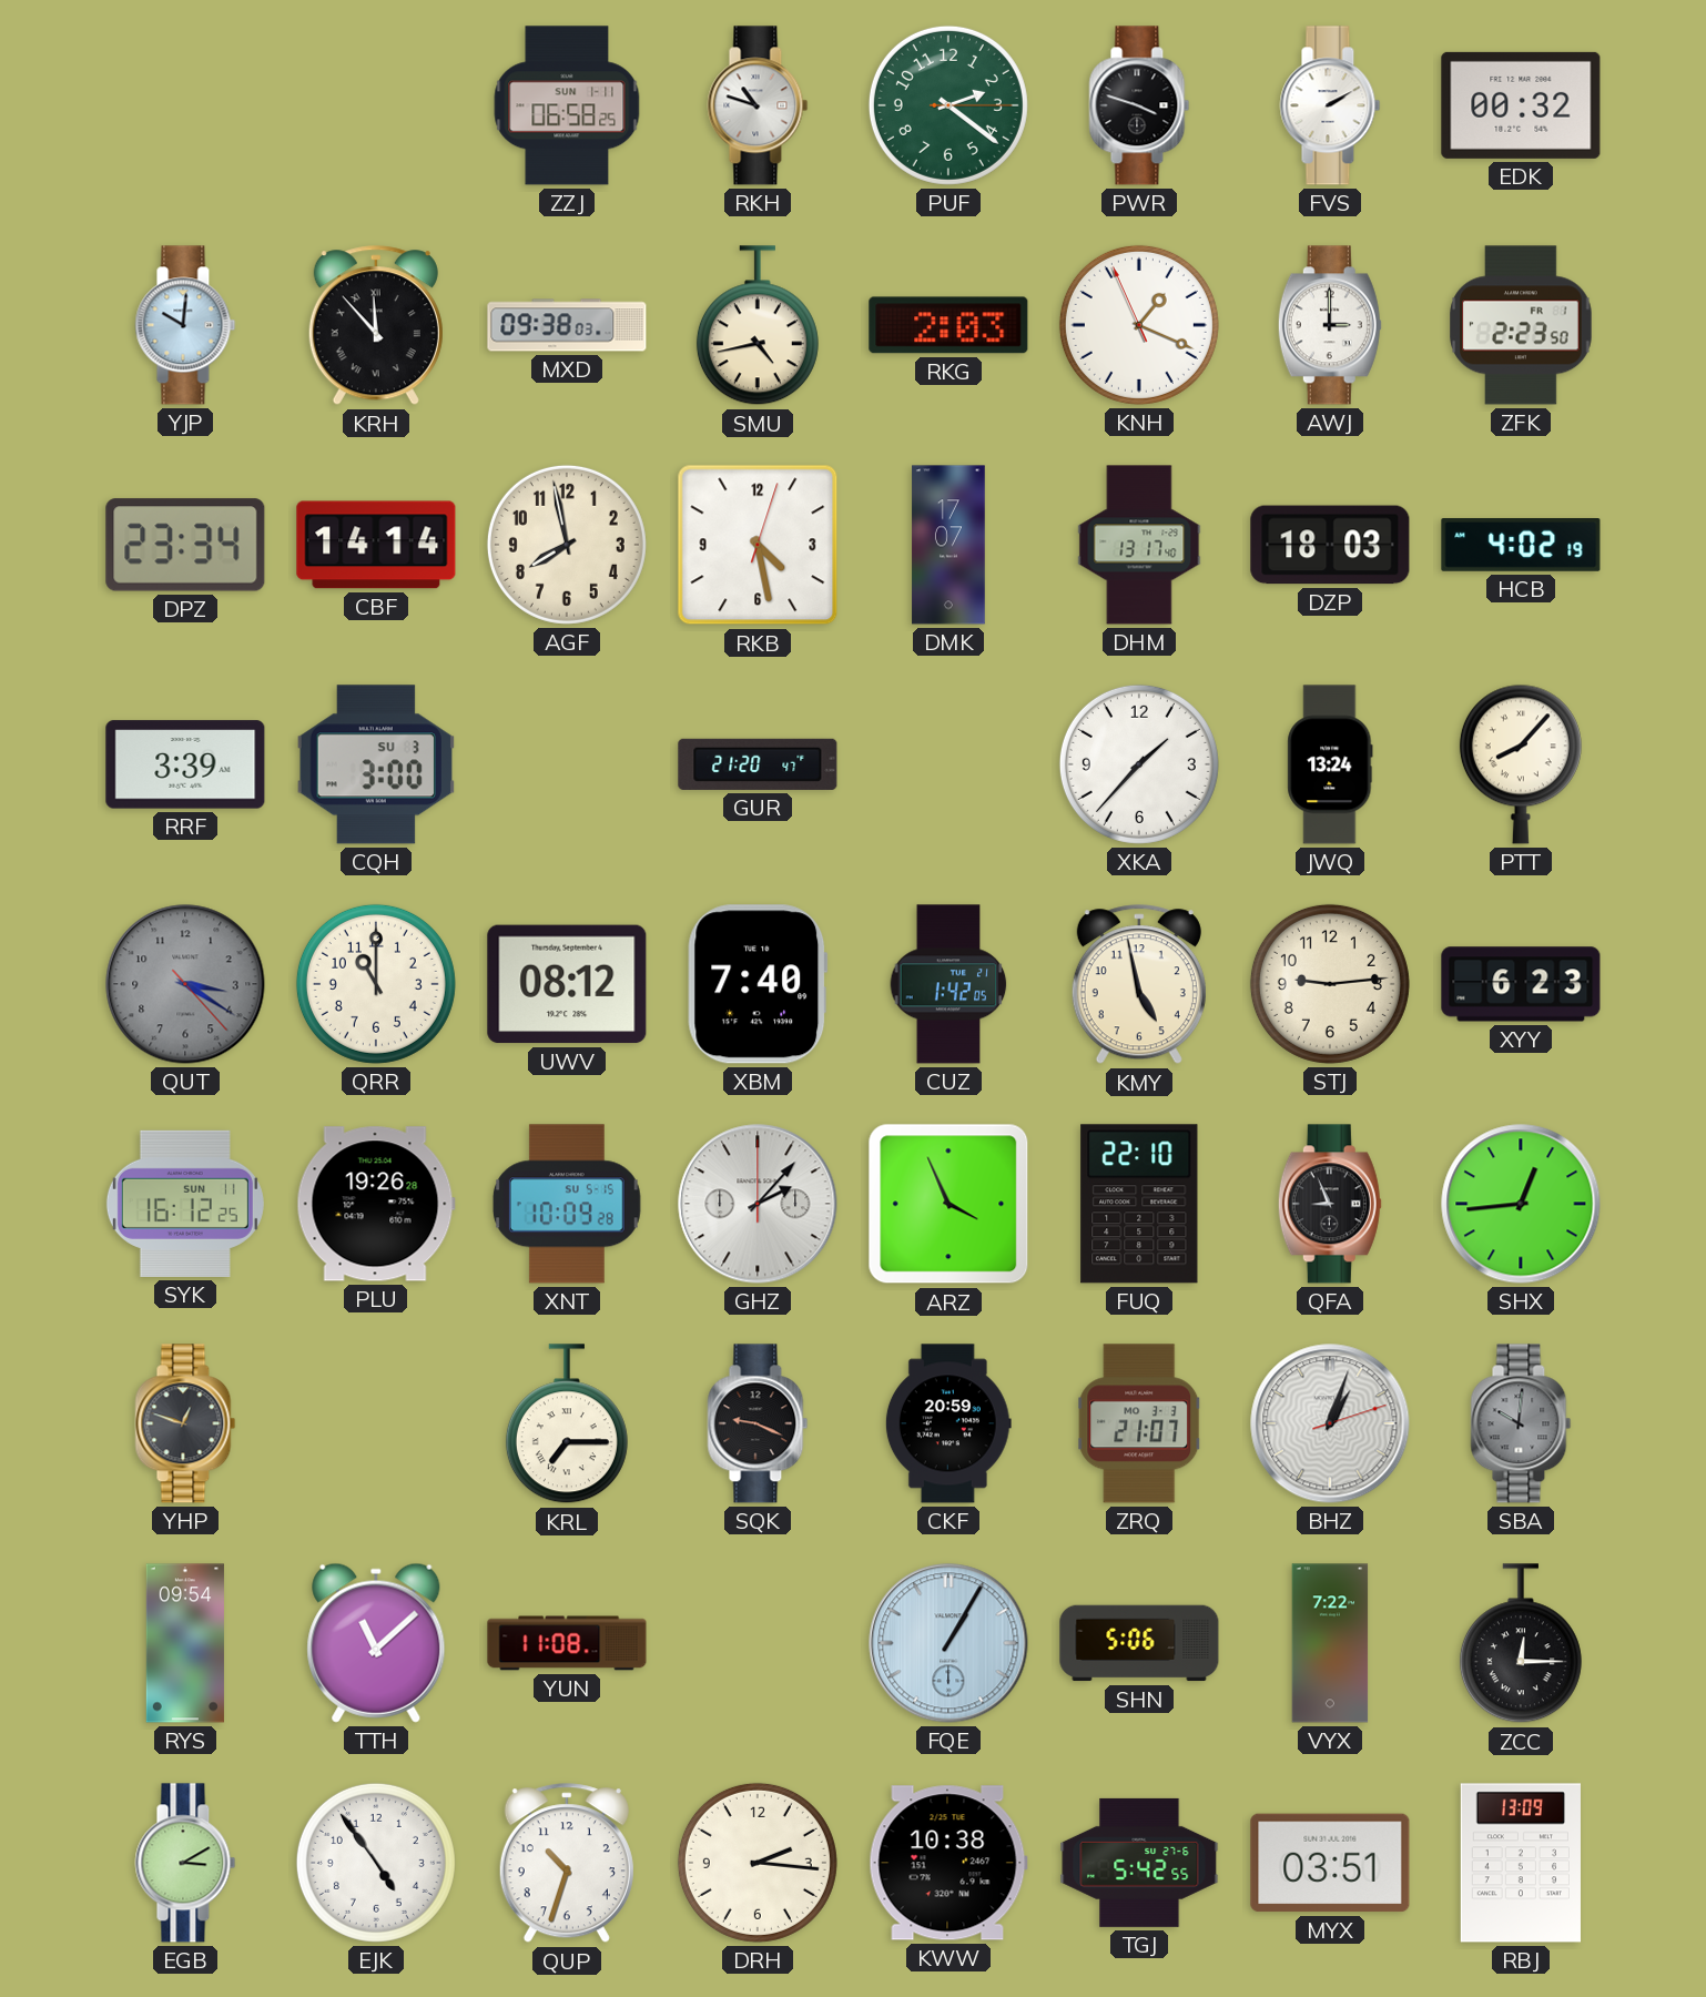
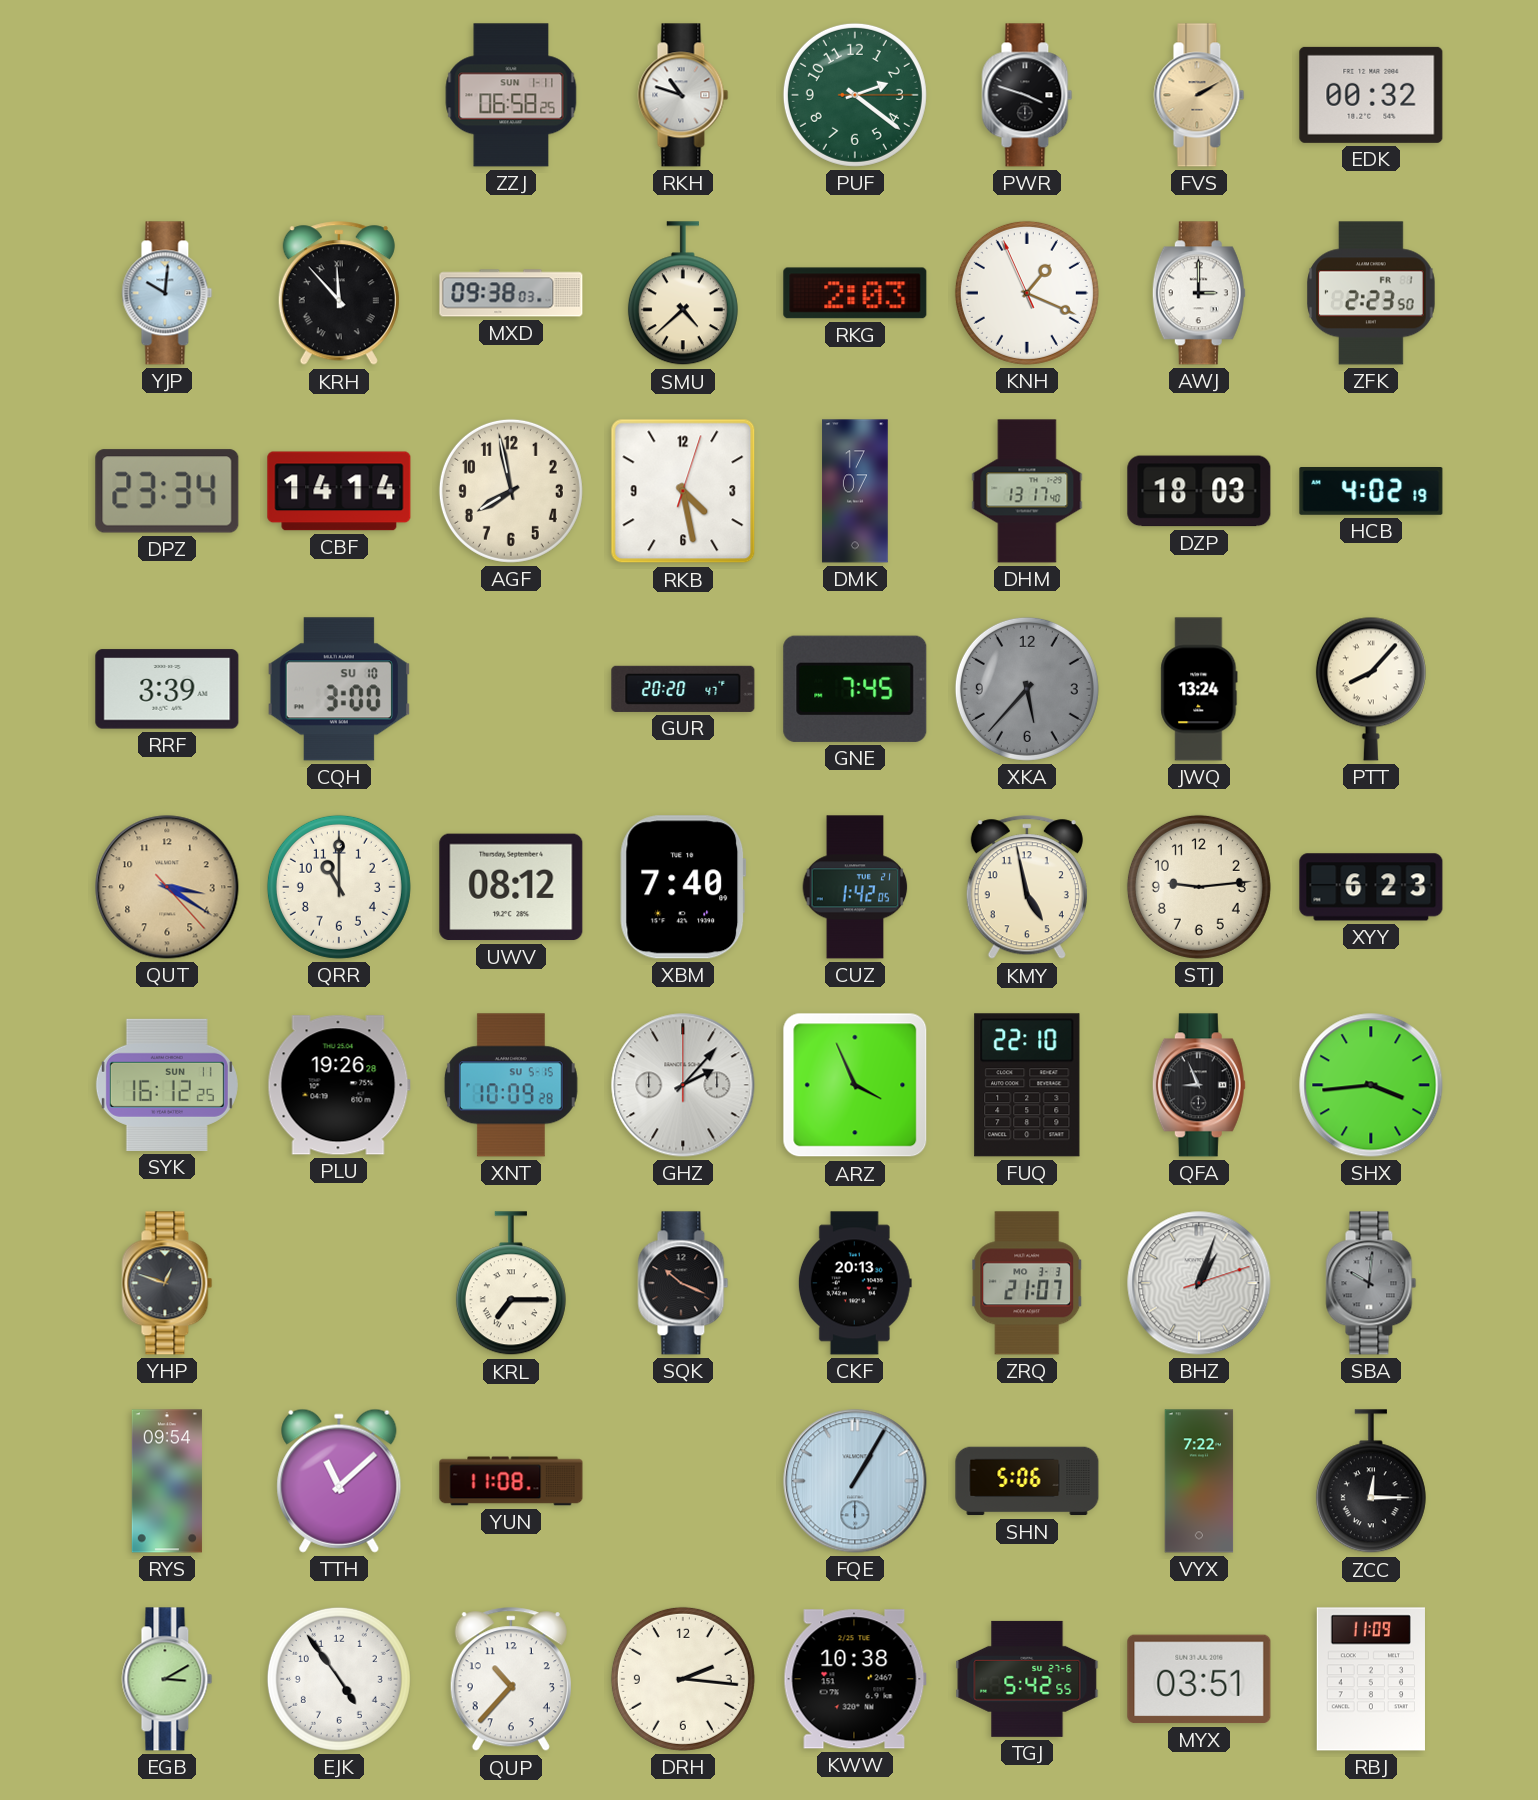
FVS dial: white -> champagne
SMU: 4:43 -> 4:38
CQH date: SU 3 -> SU 10
GUR: 21:20 -> 20:20
GNE: none -> 7:45
XKA: 1:37 -> 5:37
XKA dial: white -> grey
QUT dial: grey -> champagne
SHX: 12:44 -> 3:44
SQK: 9:19 -> 10:19
CKF: 20:59 -> 20:13
QUP: 10:33 -> 10:37
RBJ: 13:09 -> 11:09
